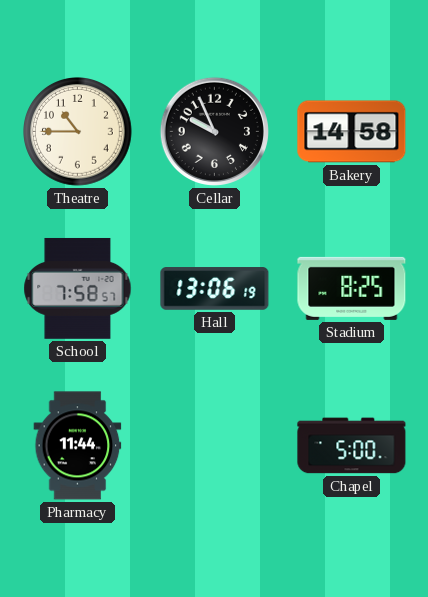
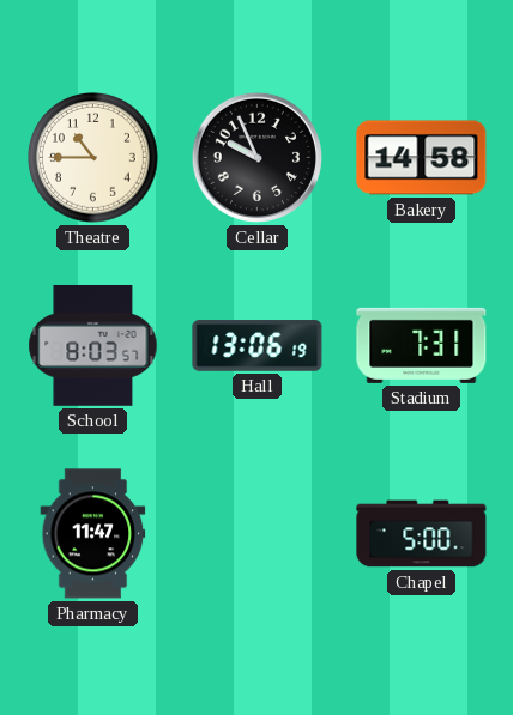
School: 7:58 -> 8:03
Stadium: 8:25 -> 7:31
Pharmacy: 11:44 -> 11:47
